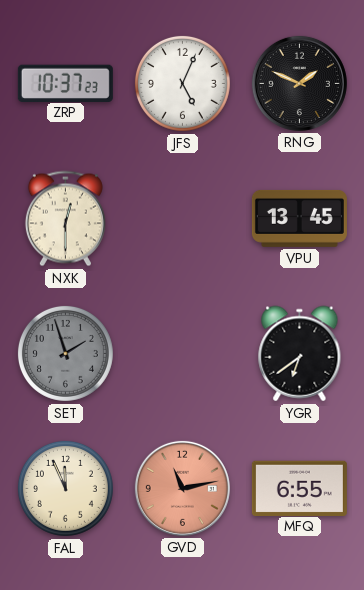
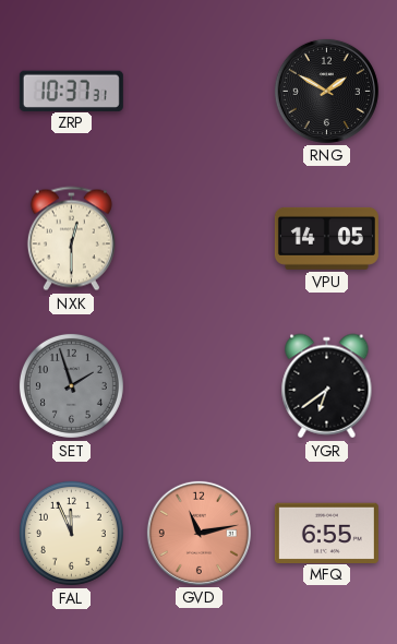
ZRP: 10:37:23 -> 10:37:31
JFS: 5:04 -> none
RNG: 1:49 -> 1:50
VPU: 13:45 -> 14:05
